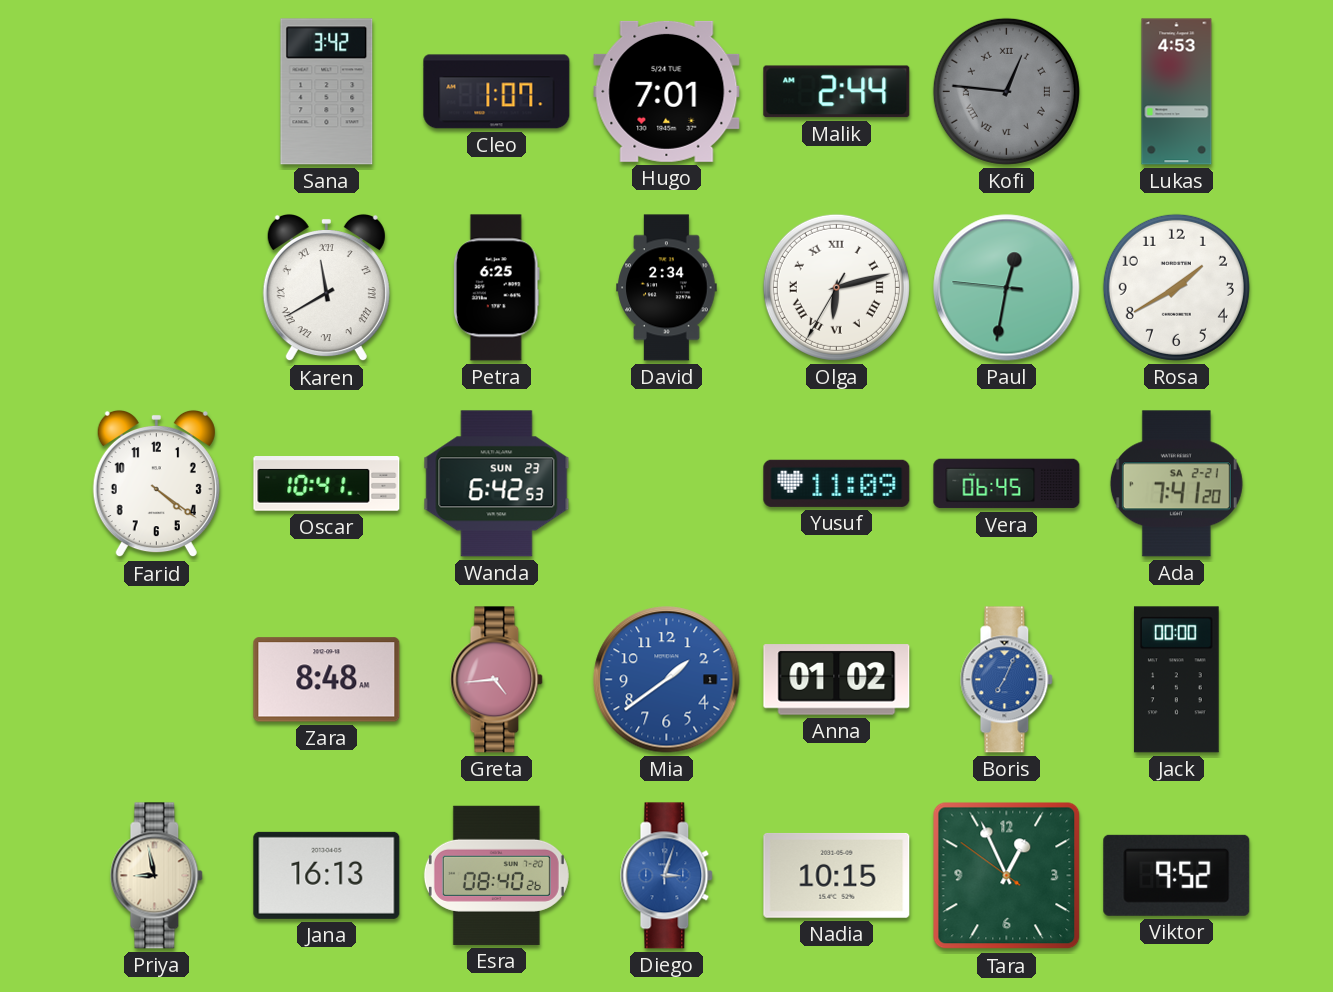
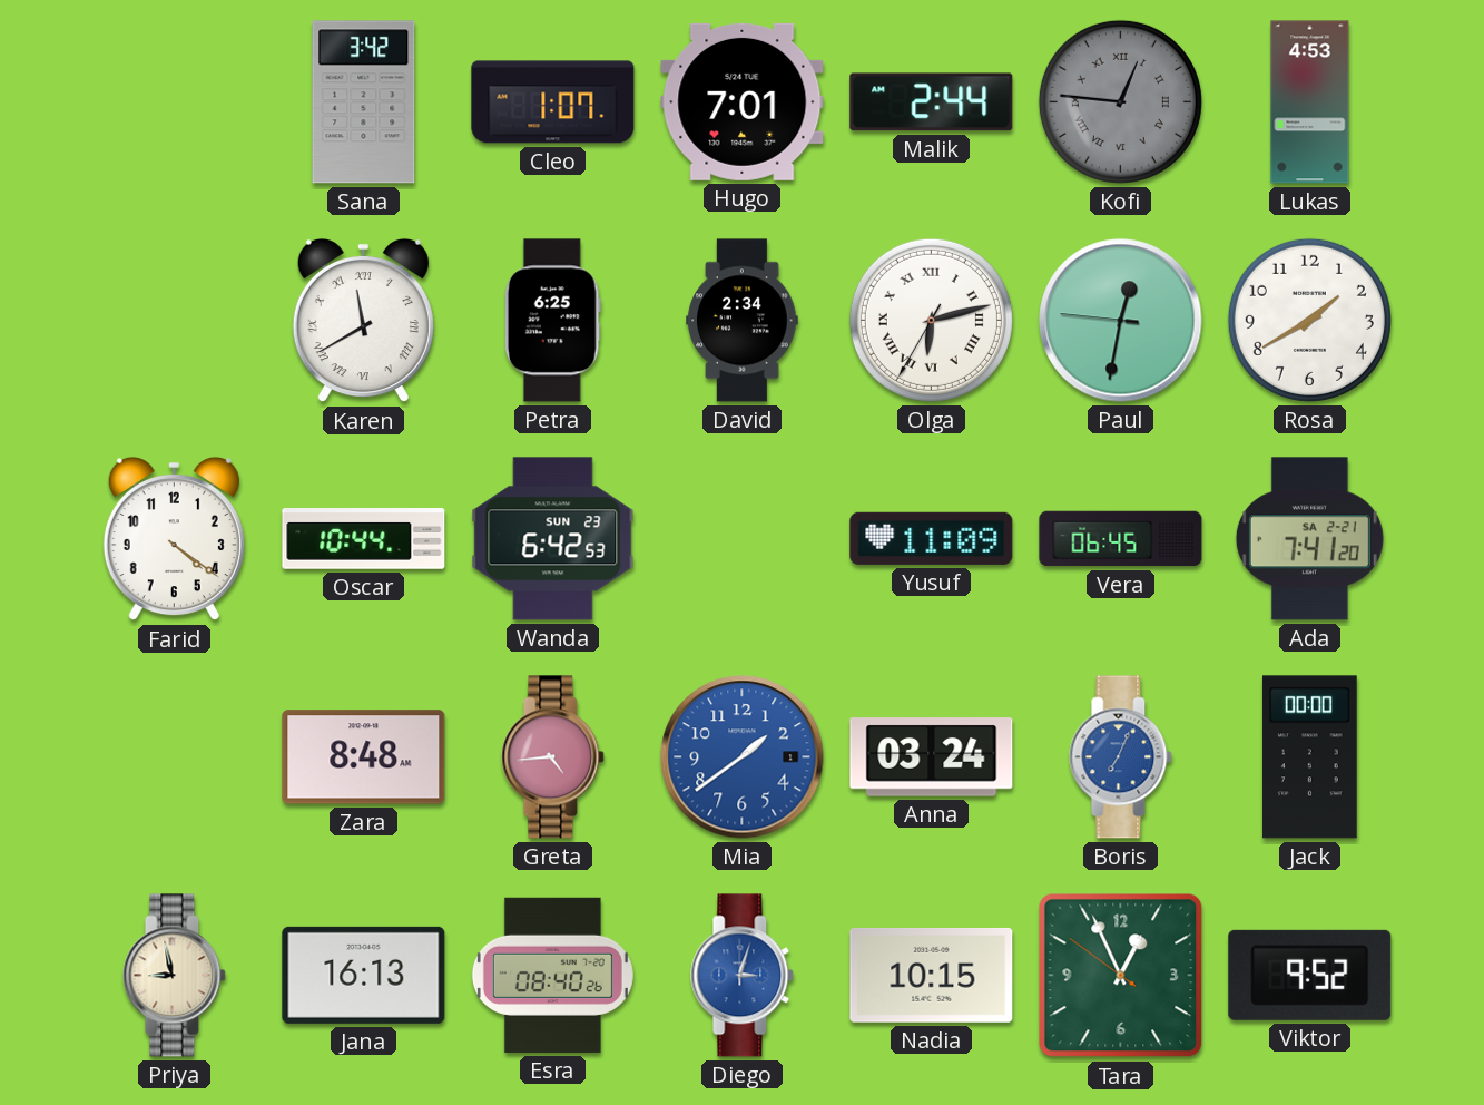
Oscar: 10:41 -> 10:44
Anna: 01:02 -> 03:24
